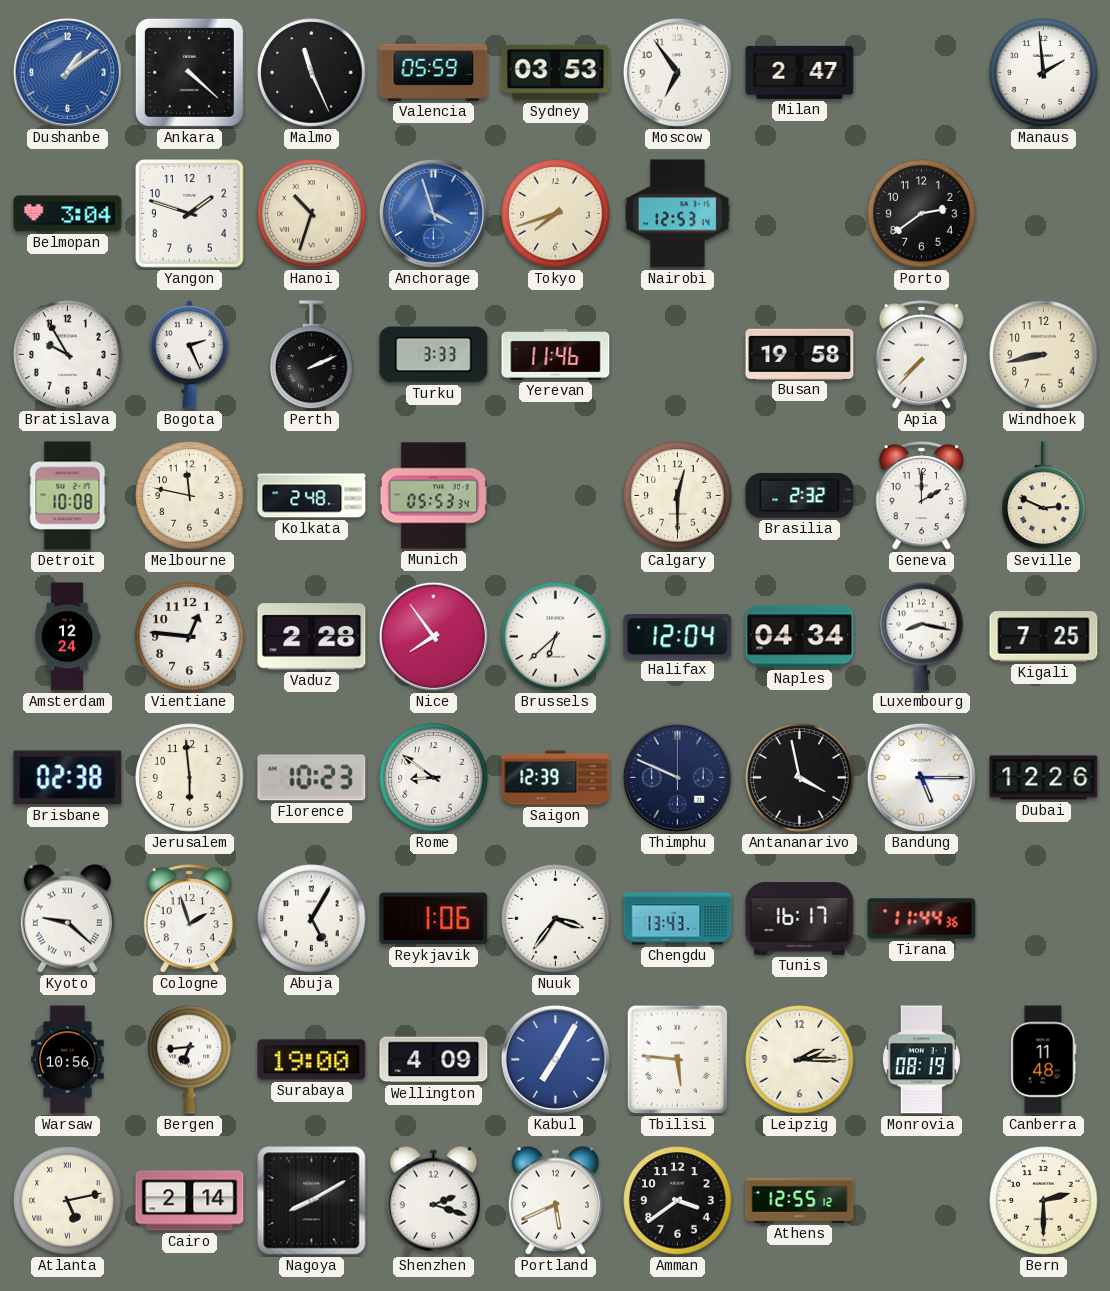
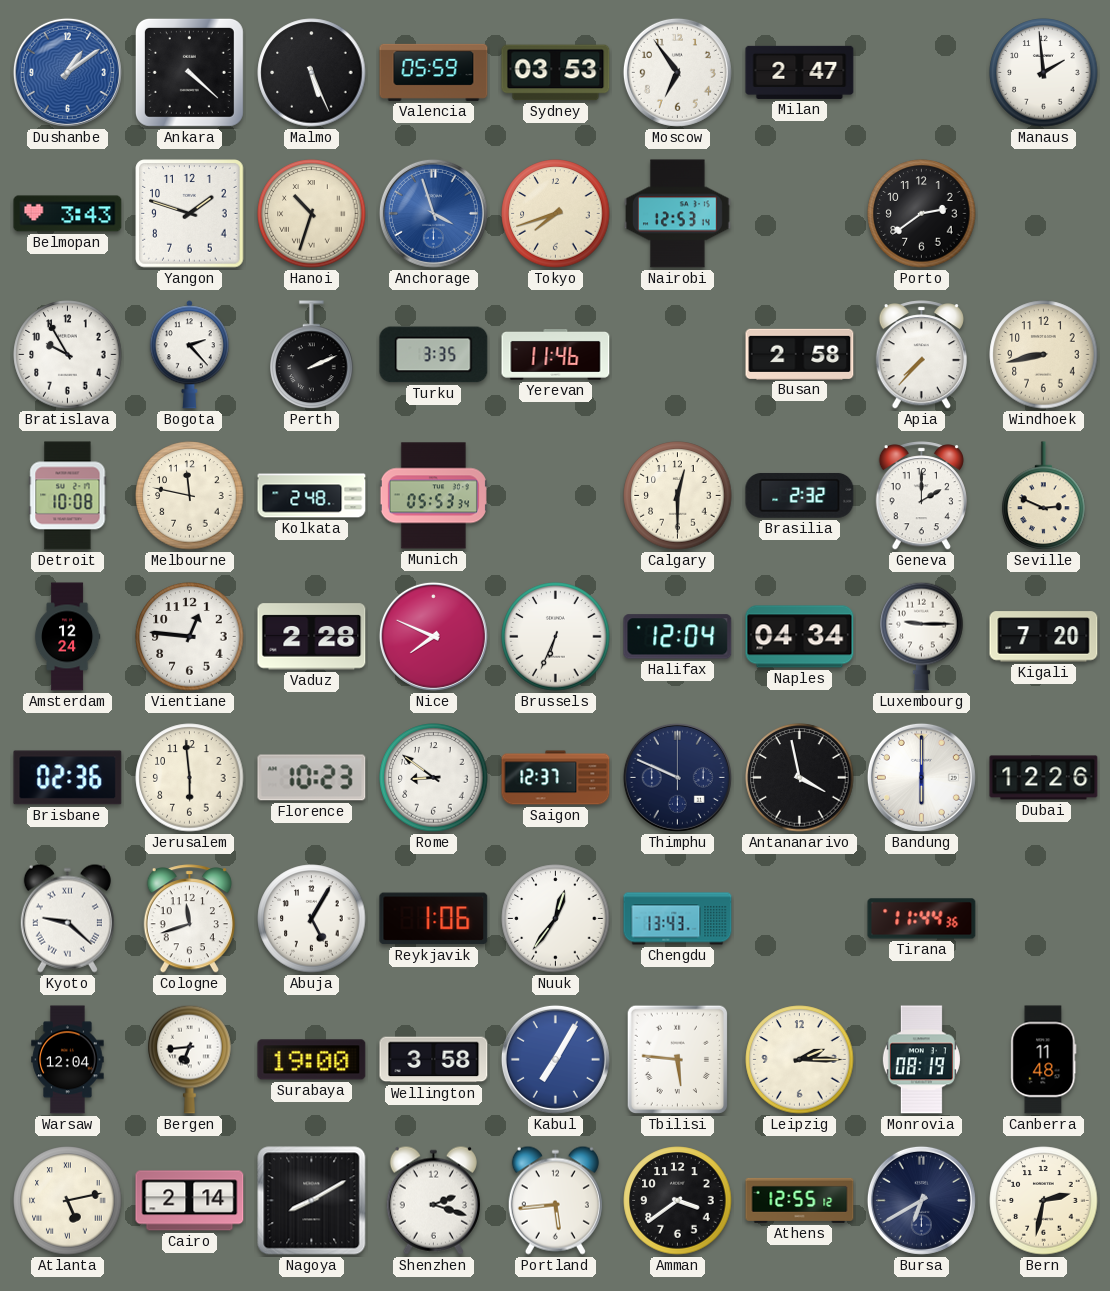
Malmo: 11:26 -> 5:26
Belmopan: 3:04 -> 3:43
Bogota: 2:26 -> 2:23
Turku: 3:33 -> 3:35
Busan: 19:58 -> 2:58
Nice: 7:54 -> 7:49
Brussels: 6:38 -> 6:34
Luxembourg: 8:17 -> 9:15
Kigali: 7:25 -> 7:20
Brisbane: 02:38 -> 02:36
Saigon: 12:39 -> 12:37
Bandung: 5:15 -> 6:00
Cologne: 1:57 -> 11:42
Nuuk: 3:36 -> 12:36
Tunis: 16:17 -> none
Warsaw: 10:56 -> 12:04
Wellington: 4:09 -> 3:58
Portland: 5:41 -> 5:44
Bursa: none -> 6:40
Bern: 2:30 -> 2:32
